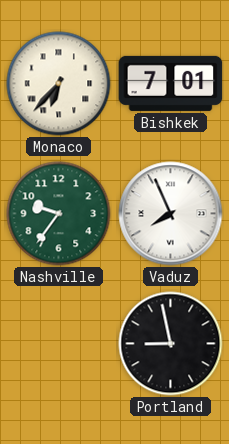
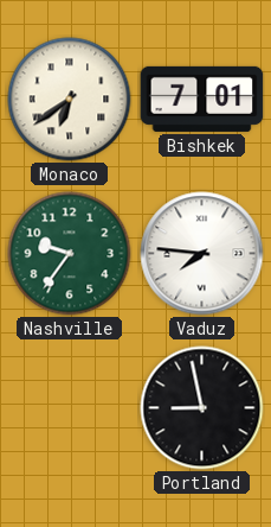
Monaco: 6:37 -> 6:39
Vaduz: 7:56 -> 7:46
